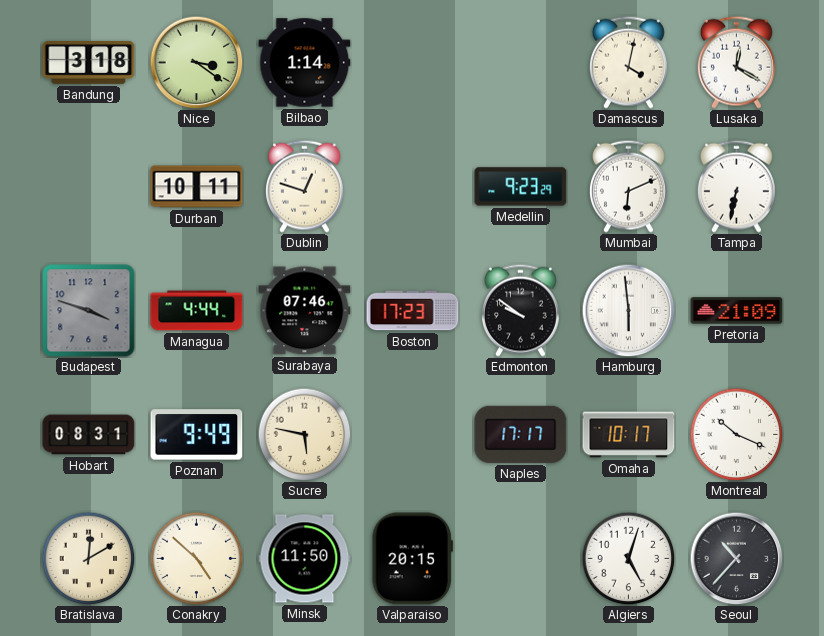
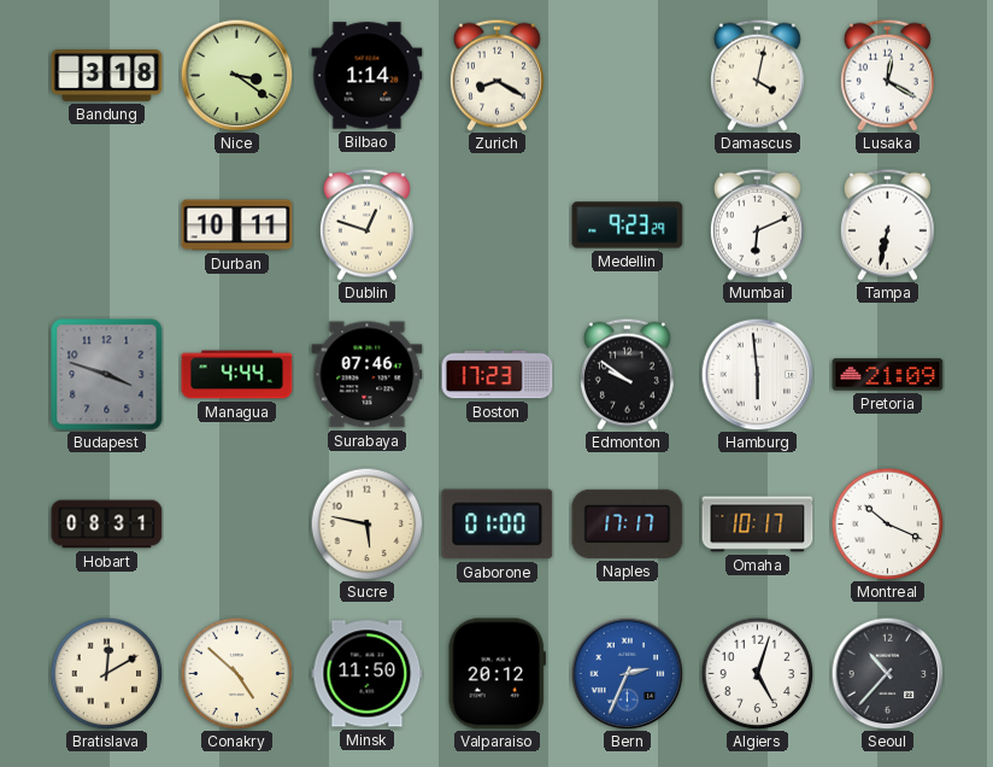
Zurich: none -> 8:20
Poznan: 9:49 -> none
Gaborone: none -> 01:00
Valparaiso: 20:15 -> 20:12
Bern: none -> 2:34
